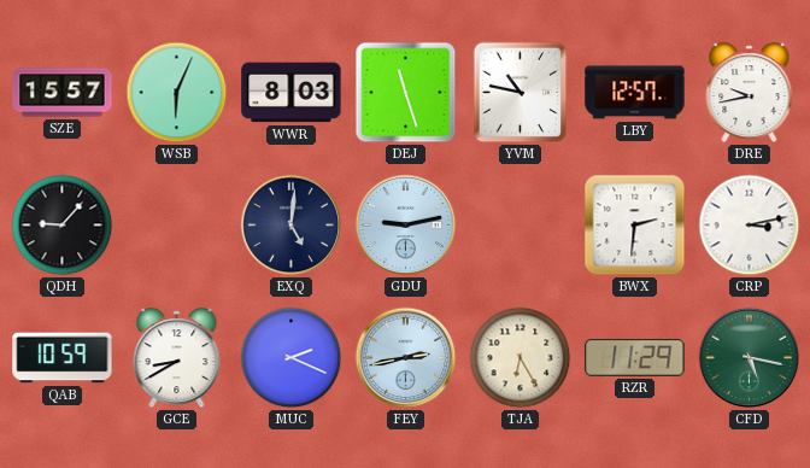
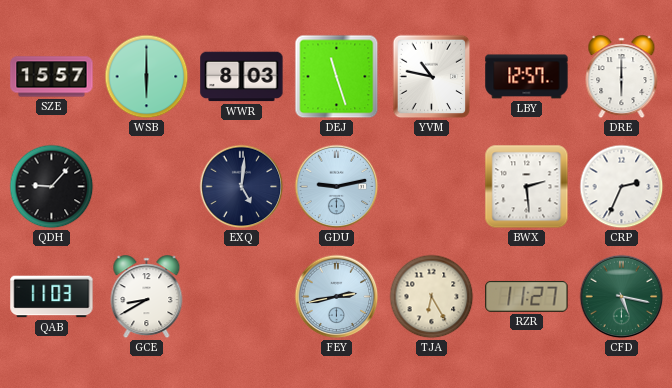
WSB: 6:04 -> 6:00
DRE: 9:43 -> 6:00
BWX: 2:31 -> 2:29
CRP: 3:13 -> 2:34
QAB: 10:59 -> 11:03
MUC: 2:19 -> none
RZR: 11:29 -> 11:27
